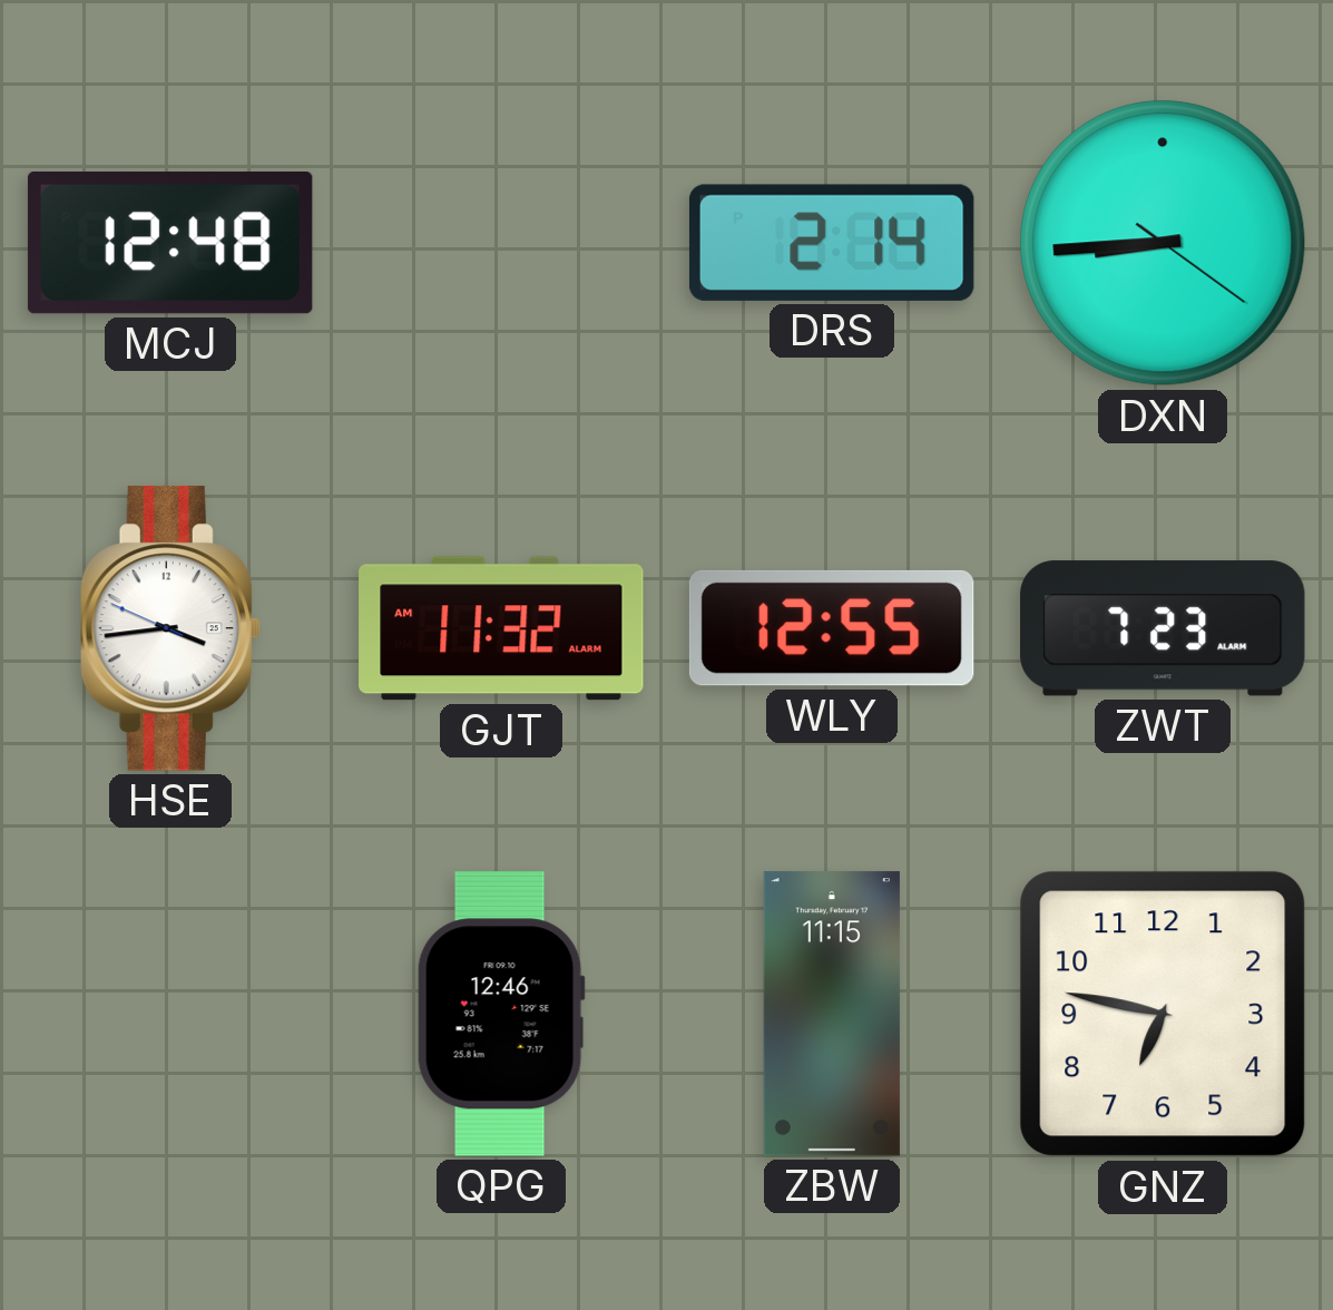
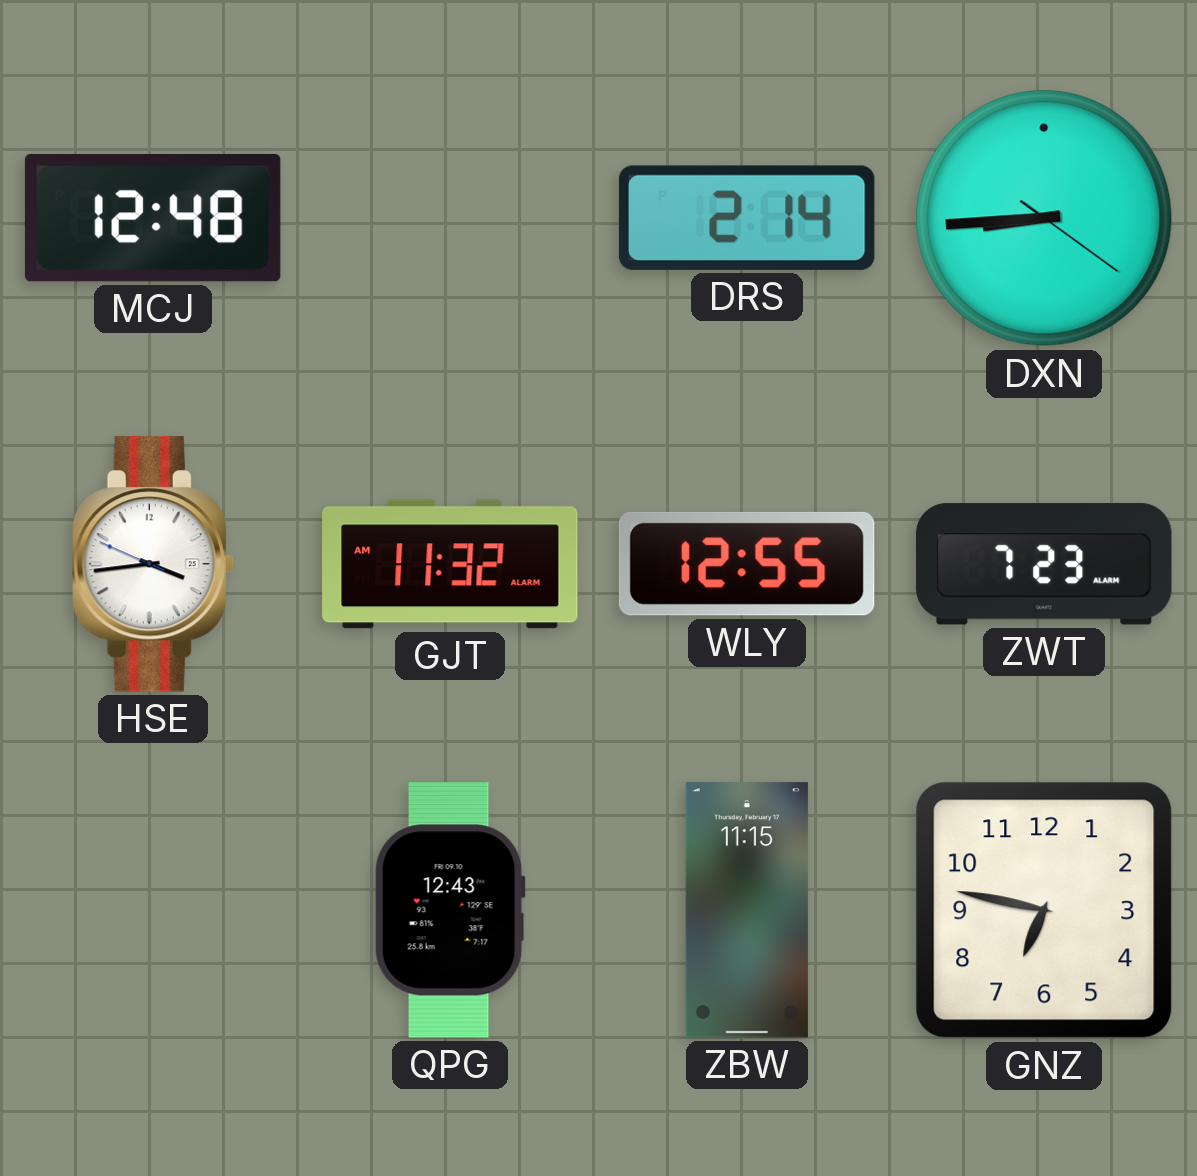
QPG: 12:46 -> 12:43
